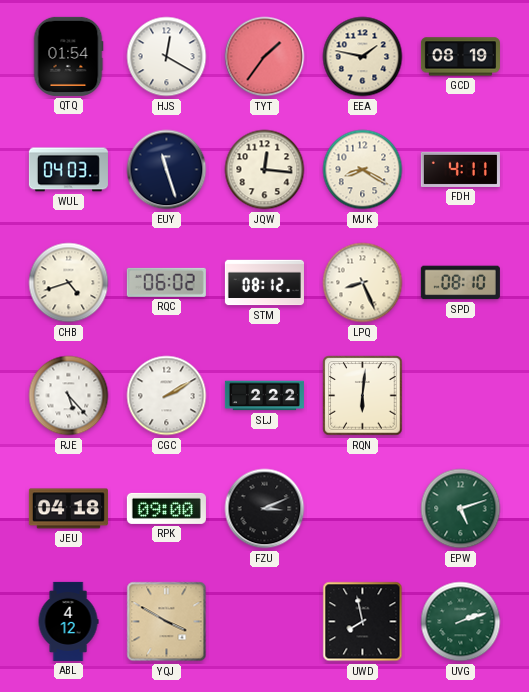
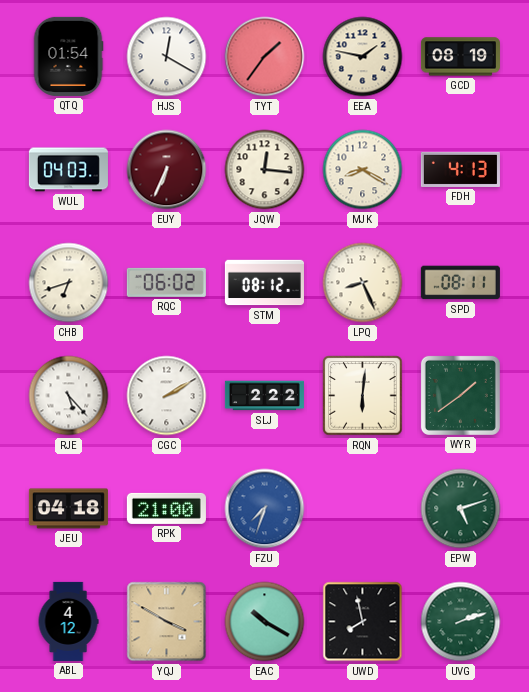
EUY: 11:27 -> 6:34
EUY dial: navy -> burgundy
FDH: 4:11 -> 4:13
CHB: 4:42 -> 6:42
SPD: 08:10 -> 08:11
WYR: none -> 1:39
RPK: 09:00 -> 21:00
FZU: 3:11 -> 7:33
FZU dial: black -> blue
EAC: none -> 10:20
